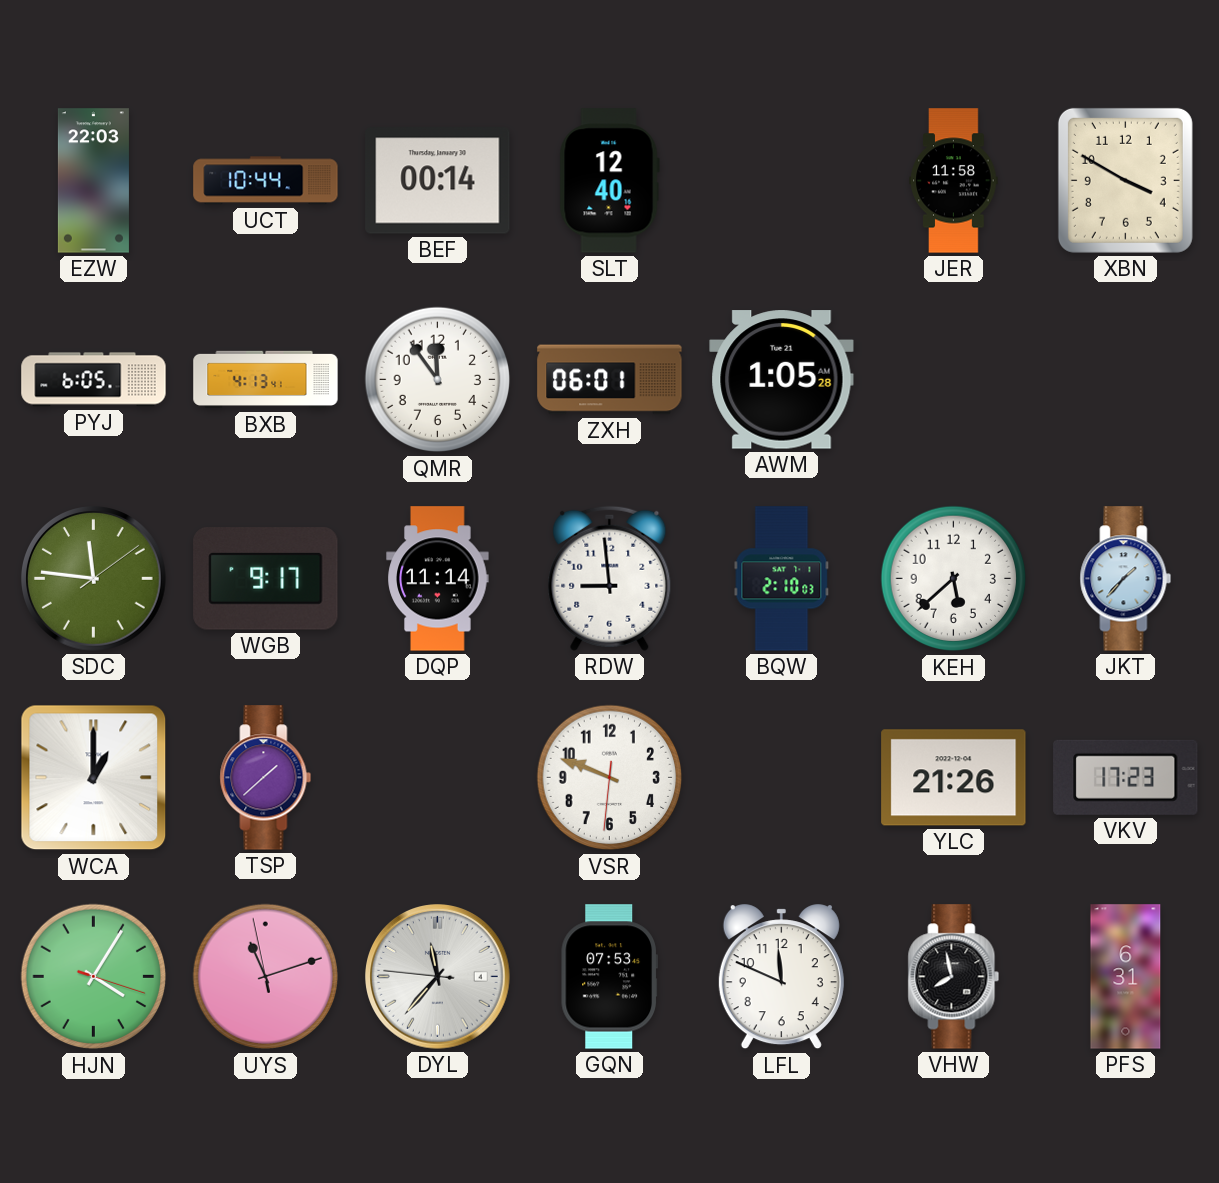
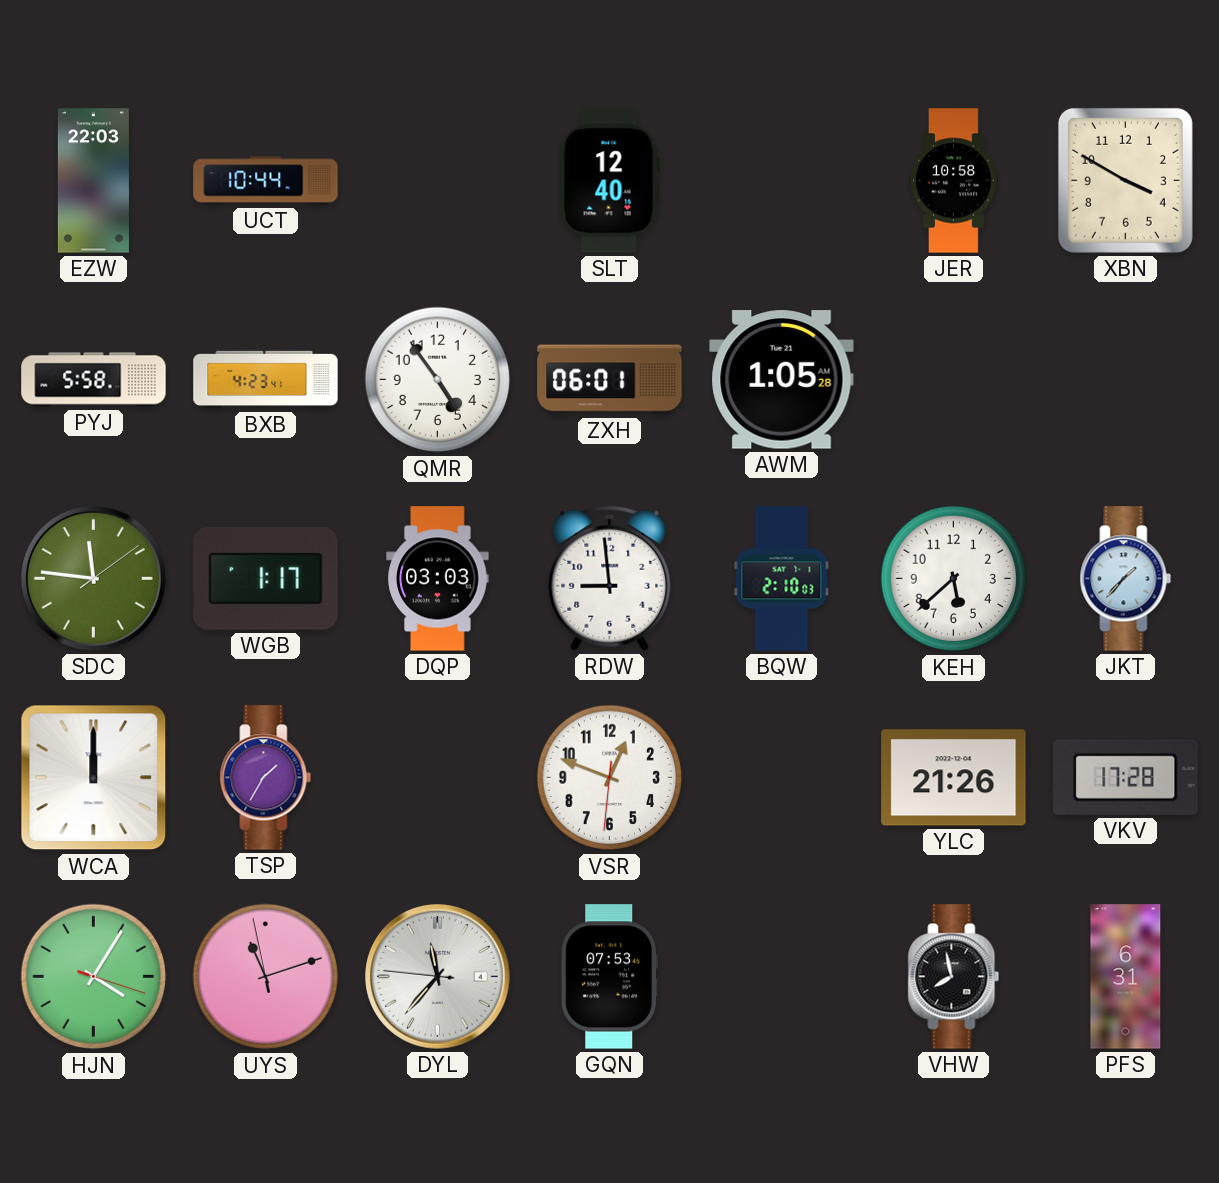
BEF: 00:14 -> none
JER: 11:58 -> 10:58
PYJ: 6:05 -> 5:58
BXB: 4:13 -> 4:23
QMR: 11:54 -> 4:54
WGB: 9:17 -> 1:17
DQP: 11:14 -> 03:03
WCA: 1:00 -> 12:00
TSP: 1:38 -> 1:35
VSR: 9:48 -> 12:48
VKV: 17:23 -> 17:28
LFL: 11:49 -> none
